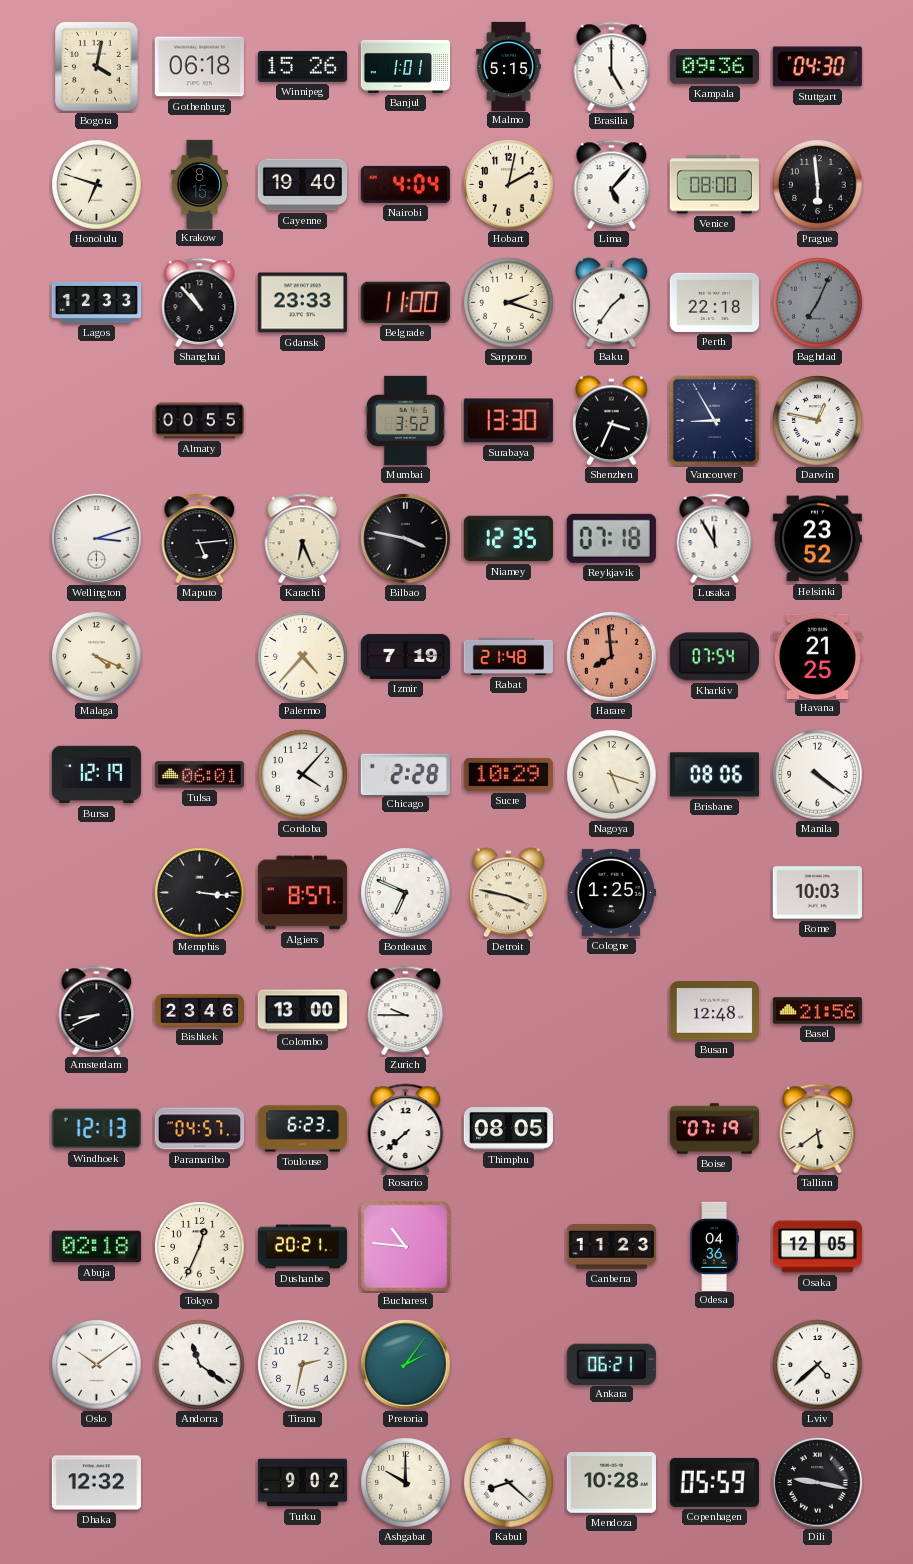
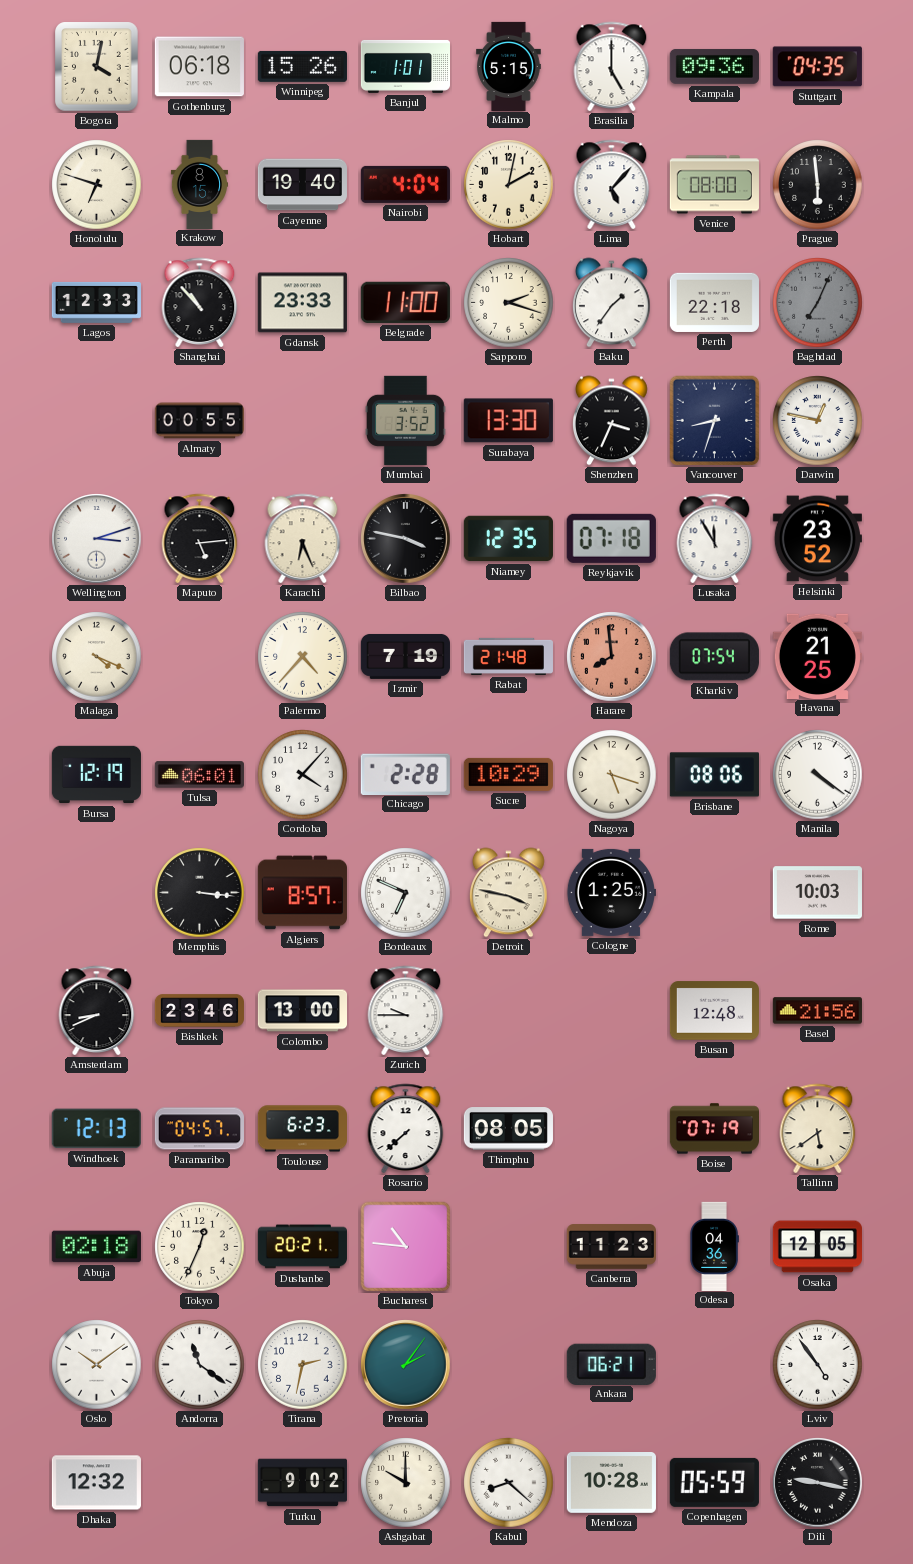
Stuttgart: 04:30 -> 04:35
Vancouver: 8:55 -> 8:33
Lviv: 4:38 -> 4:54
